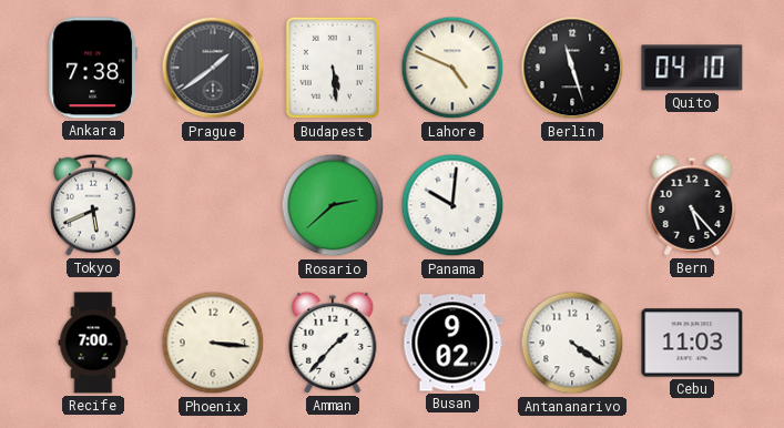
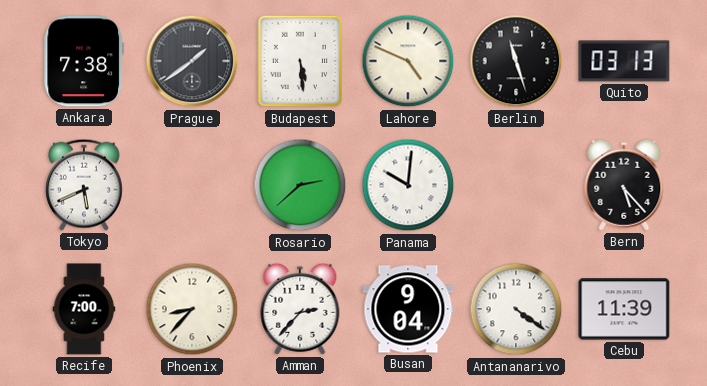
Quito: 04:10 -> 03:13
Phoenix: 3:16 -> 8:37
Amman: 1:37 -> 2:37
Busan: 9:02 -> 9:04
Cebu: 11:03 -> 11:39
